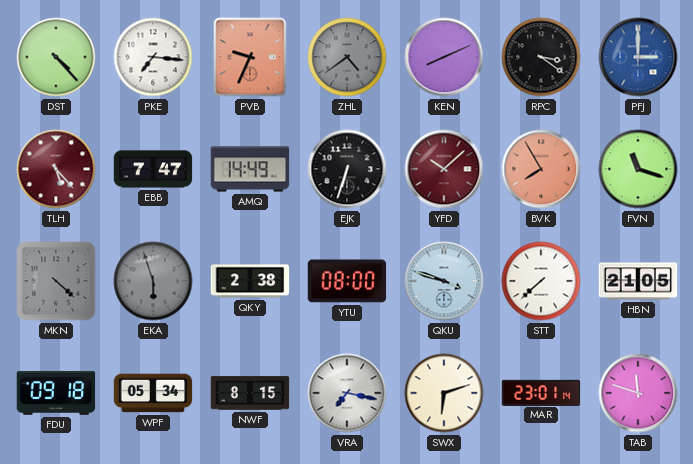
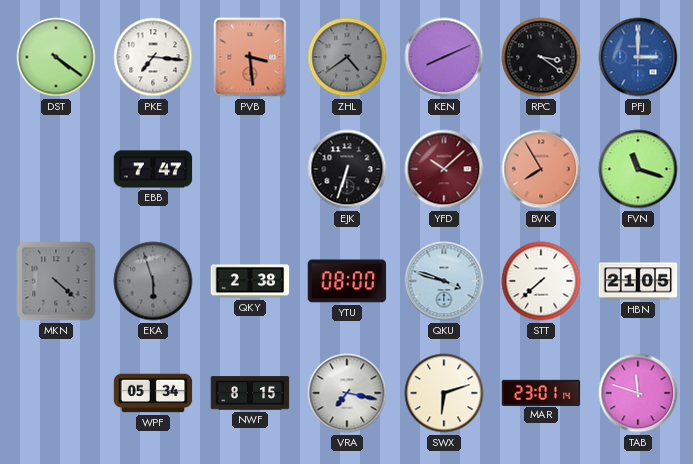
DST: 4:23 -> 4:21
PVB: 9:34 -> 3:29
TLH: 5:23 -> none
AMQ: 14:49 -> none
FDU: 09:18 -> none
